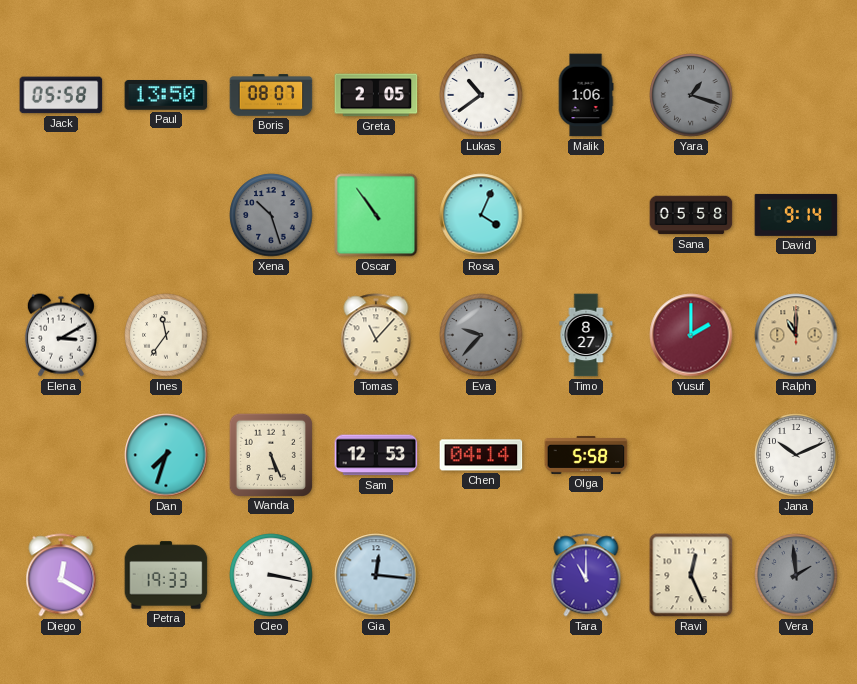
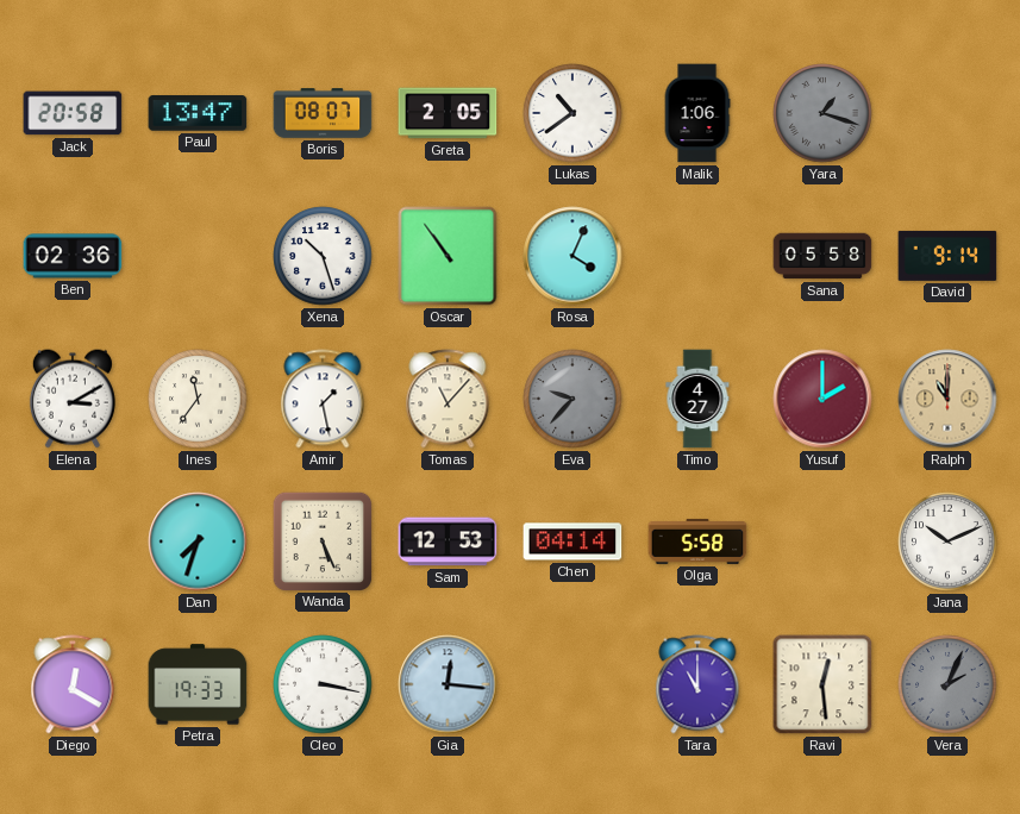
Jack: 05:58 -> 20:58
Paul: 13:50 -> 13:47
Ben: none -> 02:36
Xena dial: grey -> white
Amir: none -> 1:28
Timo: 8:27 -> 4:27
Ravi: 12:26 -> 12:29
Vera: 1:59 -> 2:04
